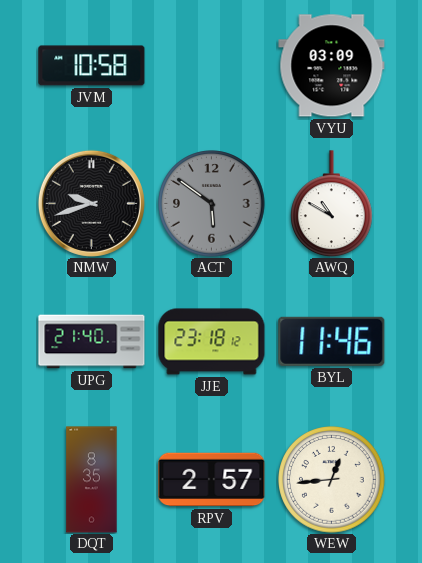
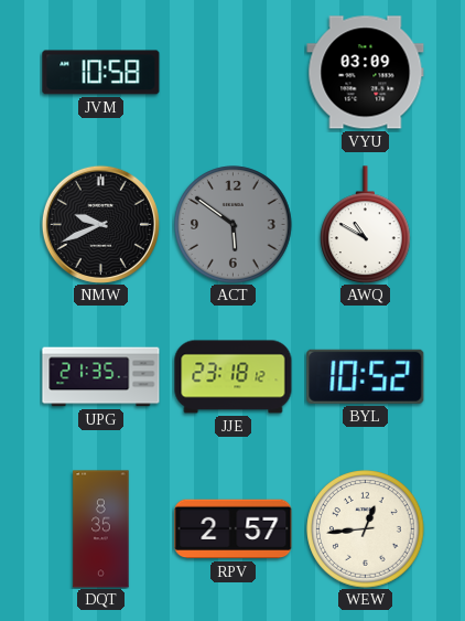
NMW: 9:42 -> 9:41
UPG: 21:40 -> 21:35
BYL: 11:46 -> 10:52
